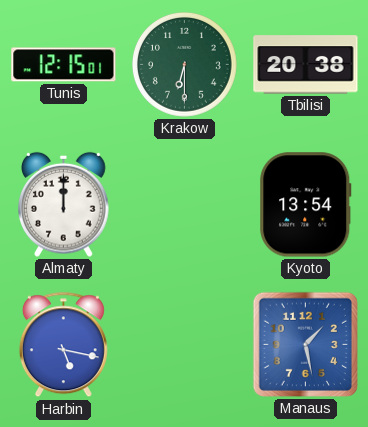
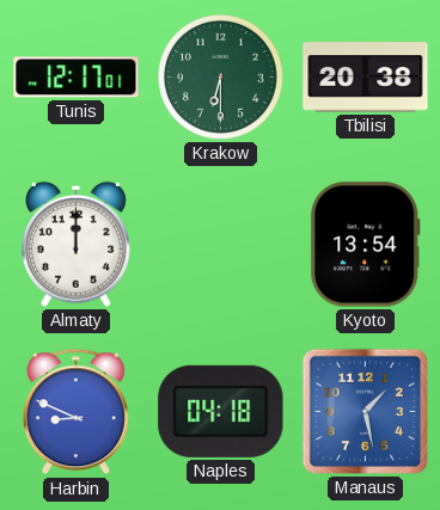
Tunis: 12:15 -> 12:17
Harbin: 5:17 -> 8:49
Naples: none -> 04:18
